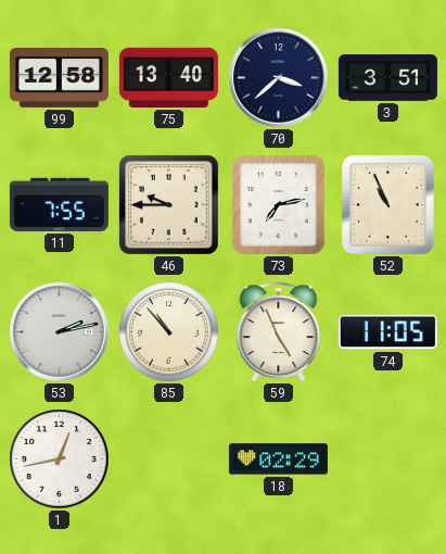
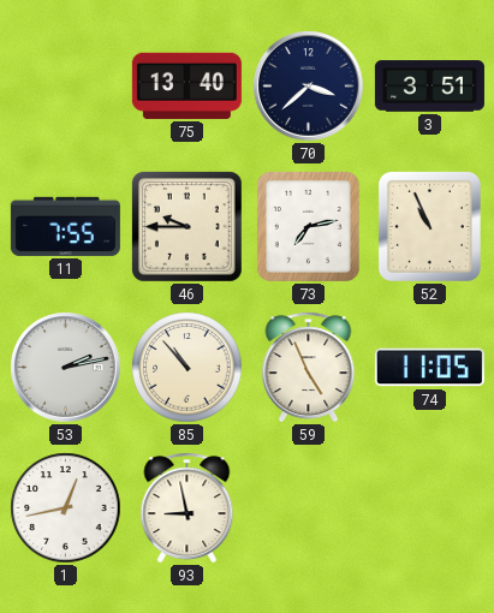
99: 12:58 -> none
93: none -> 8:58
18: 02:29 -> none
